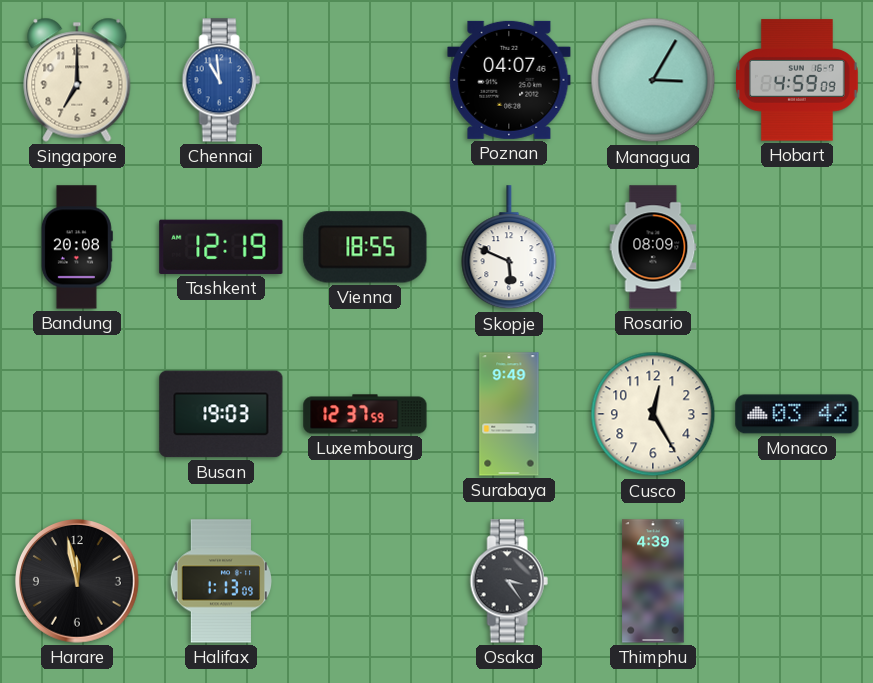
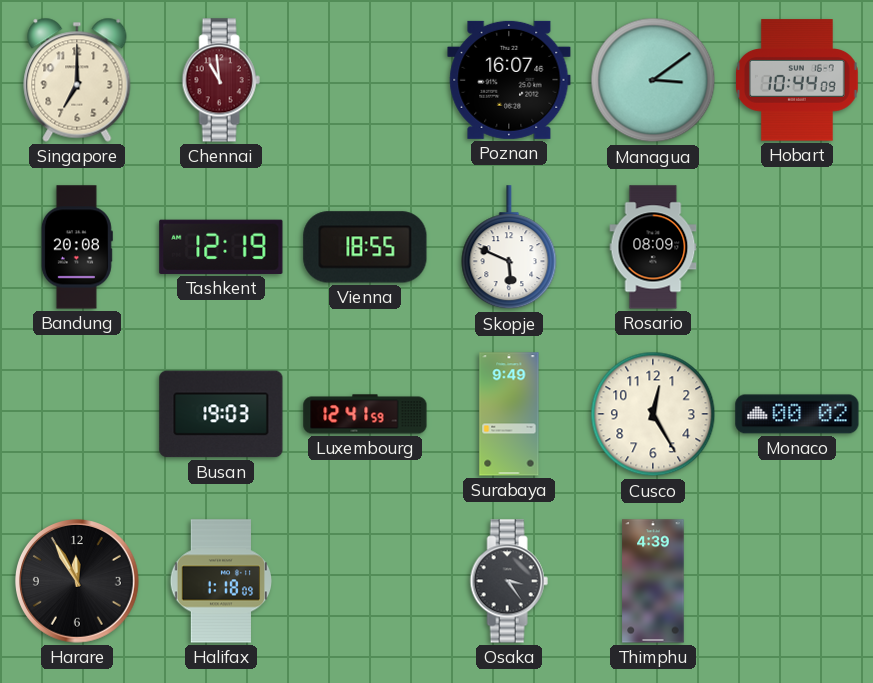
Chennai dial: blue -> burgundy
Poznan: 04:07 -> 16:07
Managua: 3:05 -> 3:09
Hobart: 4:59 -> 10:44
Luxembourg: 12:37 -> 12:41
Monaco: 03:42 -> 00:02
Harare: 11:58 -> 11:55
Halifax: 1:13 -> 1:18
